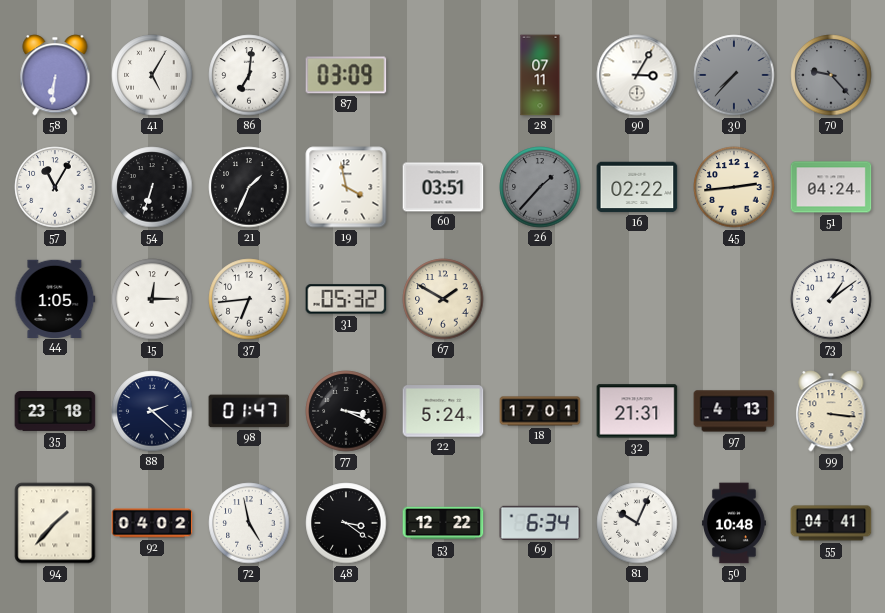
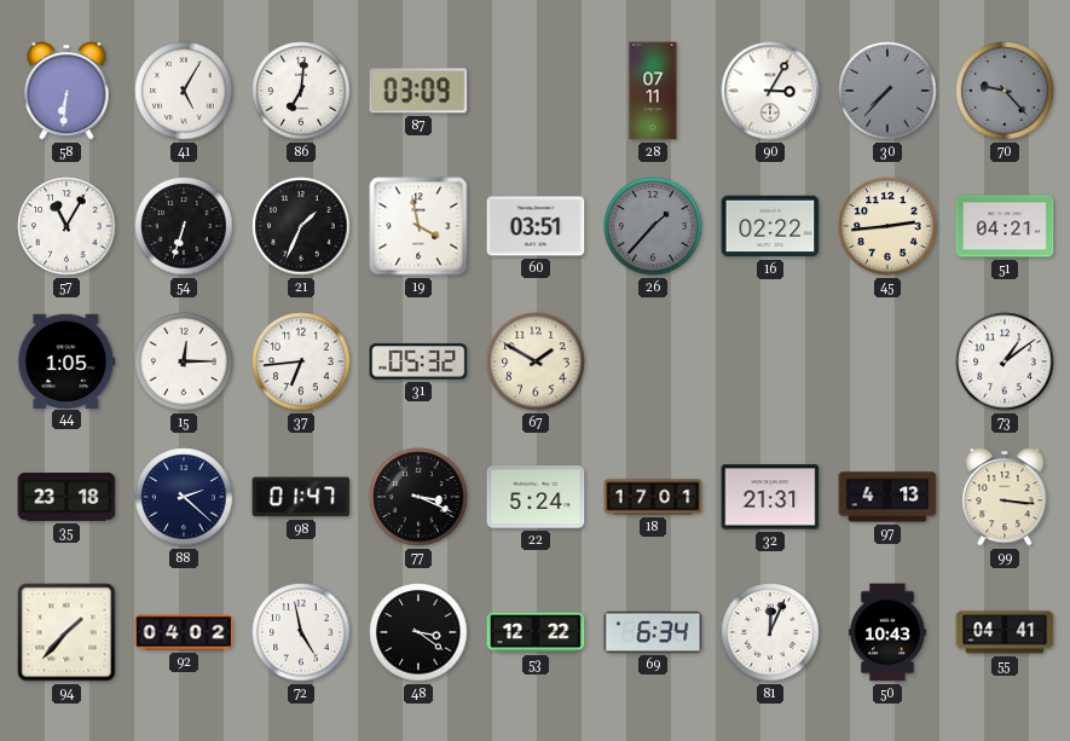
51: 04:24 -> 04:21
81: 10:04 -> 12:04
50: 10:48 -> 10:43
